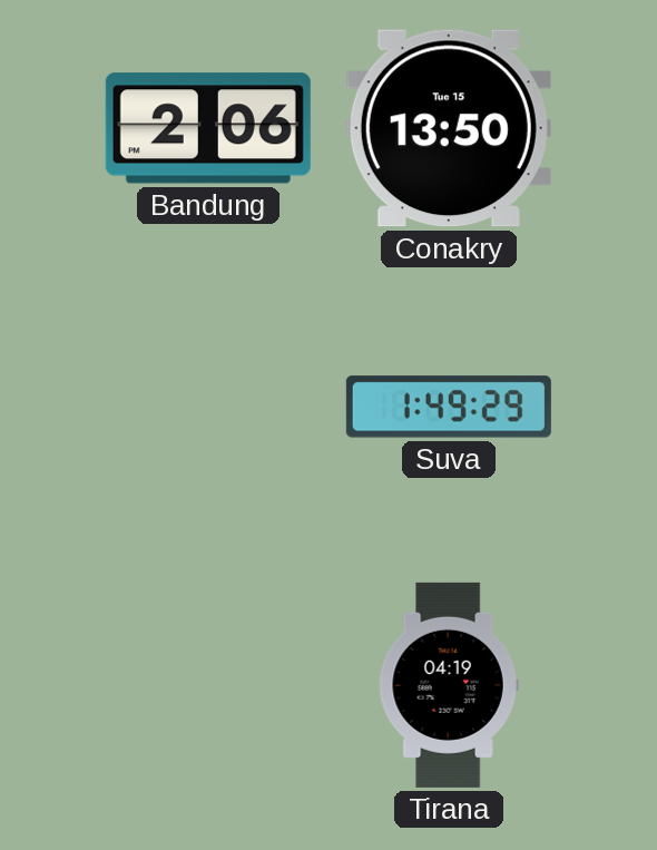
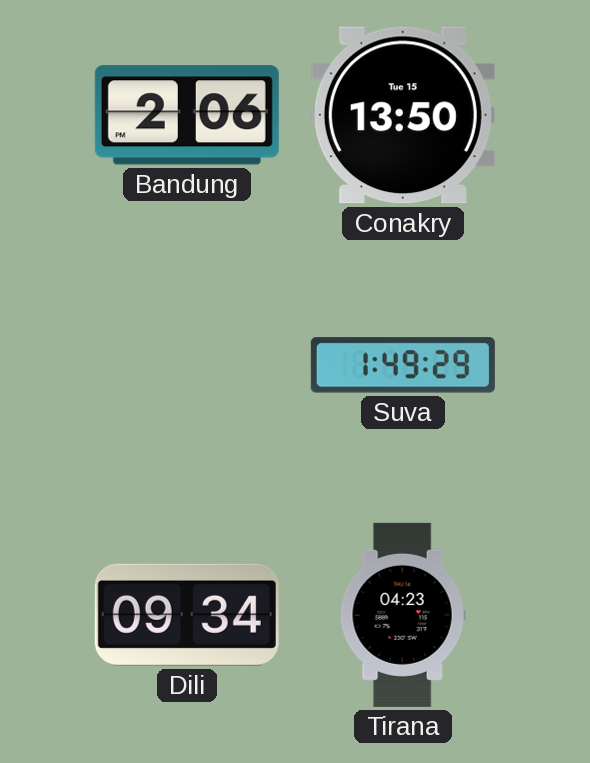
Dili: none -> 09:34
Tirana: 04:19 -> 04:23
